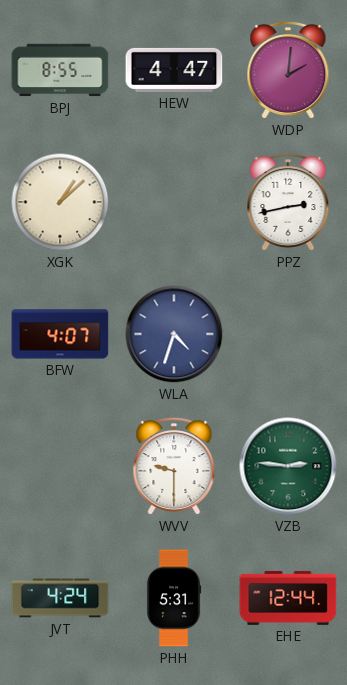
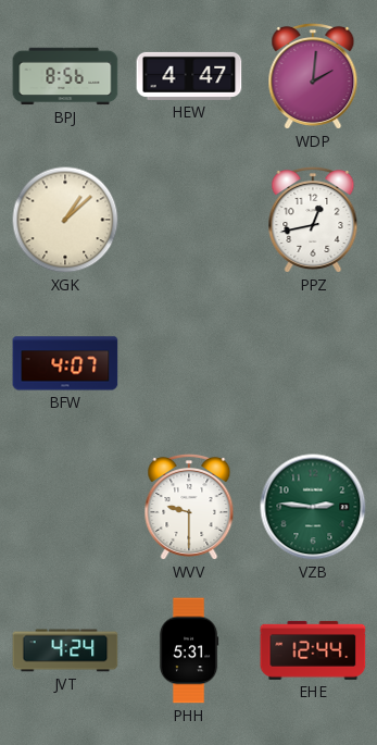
BPJ: 8:55 -> 8:56
PPZ: 2:43 -> 12:43
WLA: 4:33 -> none
